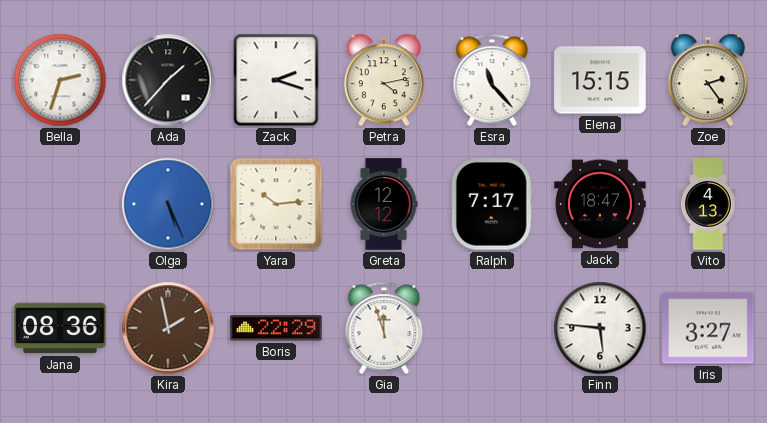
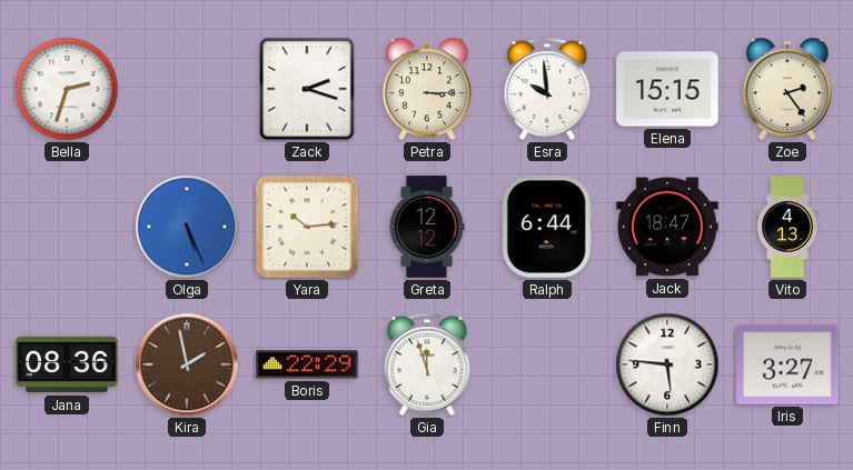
Ada: 1:37 -> none
Petra: 4:13 -> 3:15
Esra: 11:23 -> 9:59
Ralph: 7:17 -> 6:44
